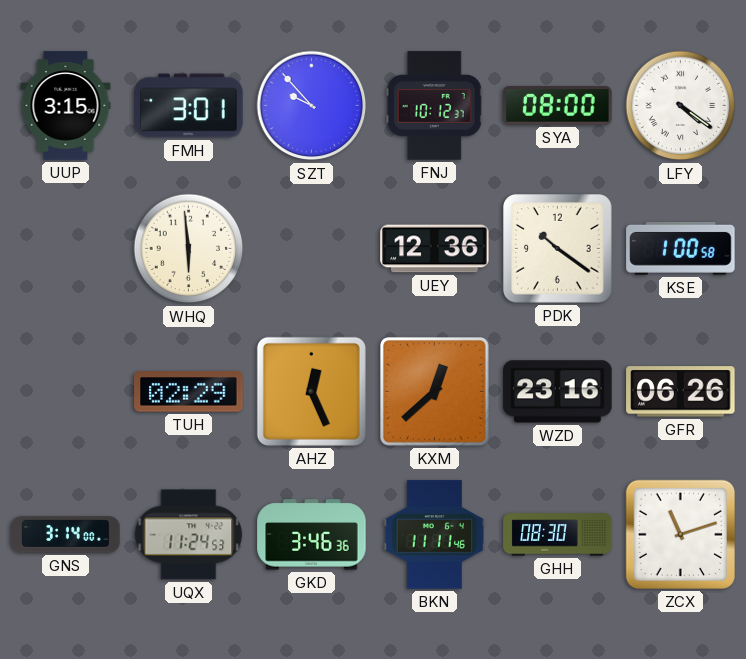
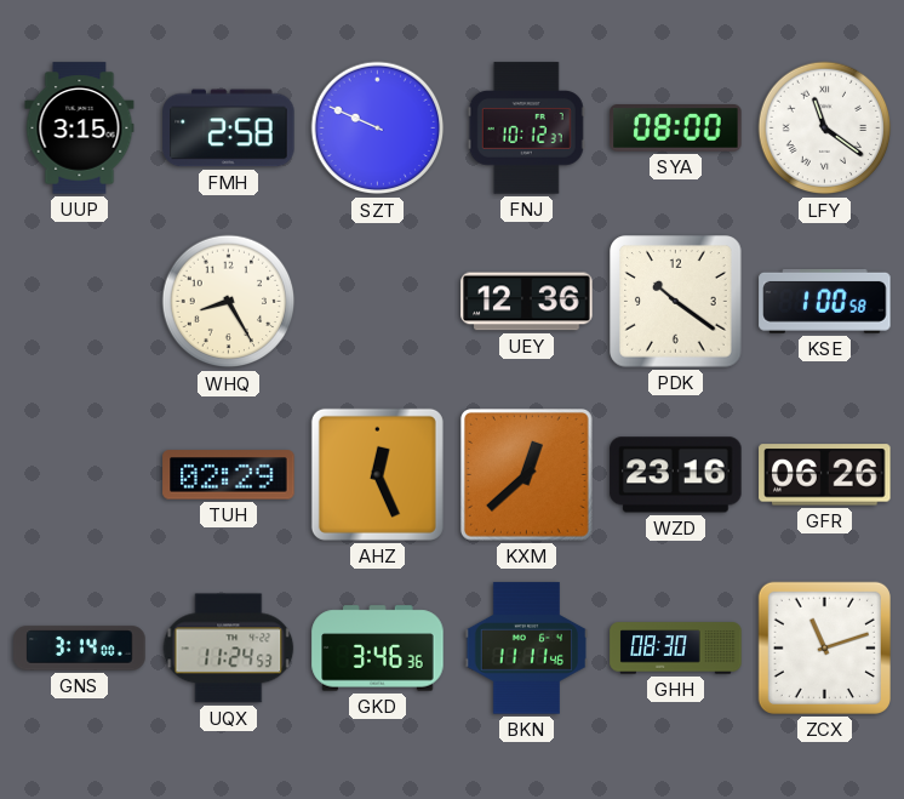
FMH: 3:01 -> 2:58
SZT: 9:53 -> 9:49
LFY: 4:21 -> 11:21
WHQ: 5:59 -> 8:25
